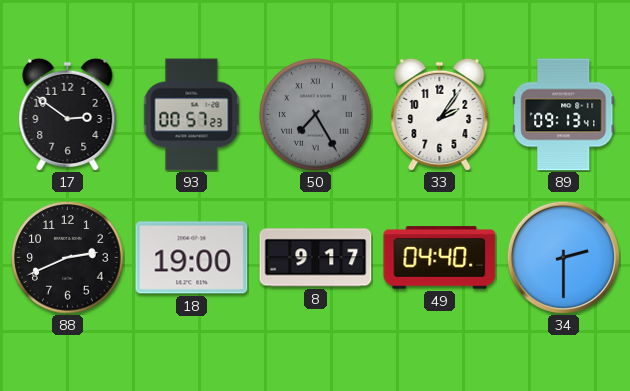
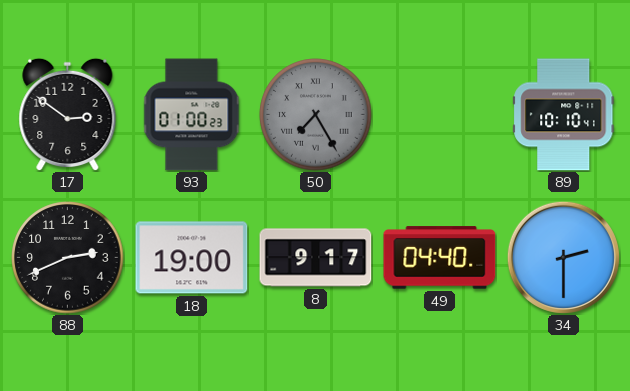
93: 00:57 -> 01:00
33: 2:06 -> none
89: 09:13 -> 10:10
